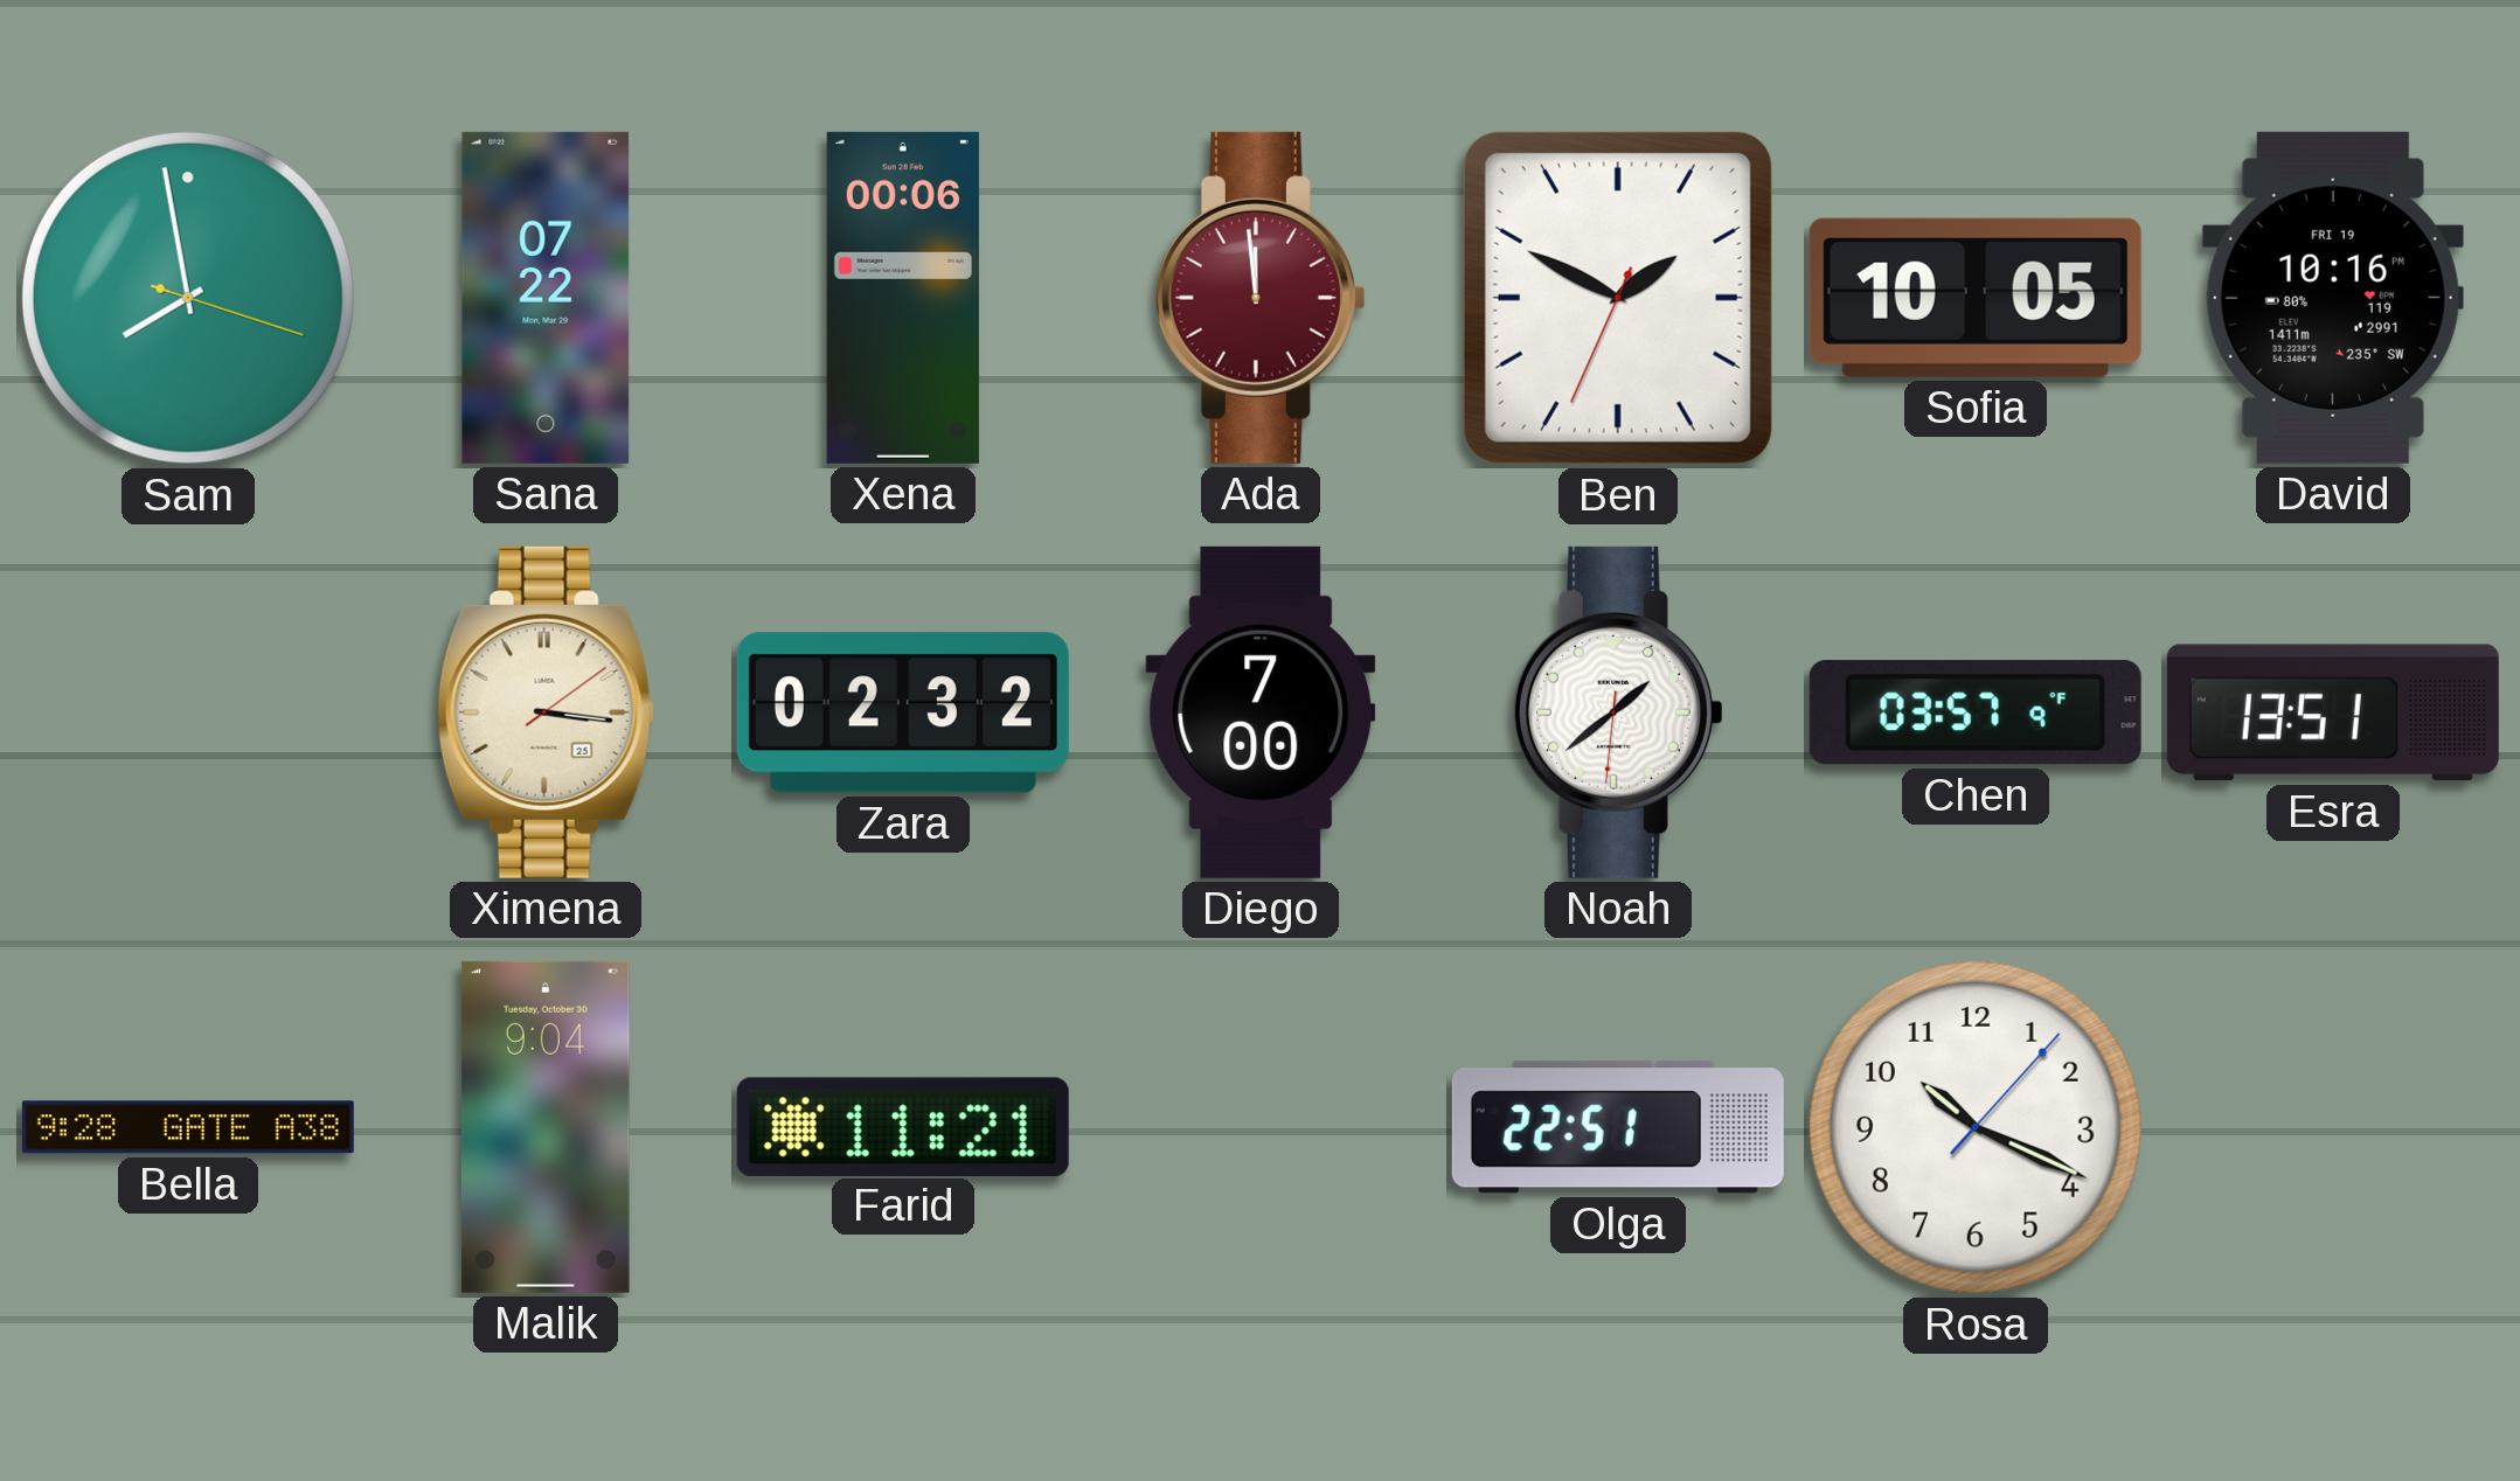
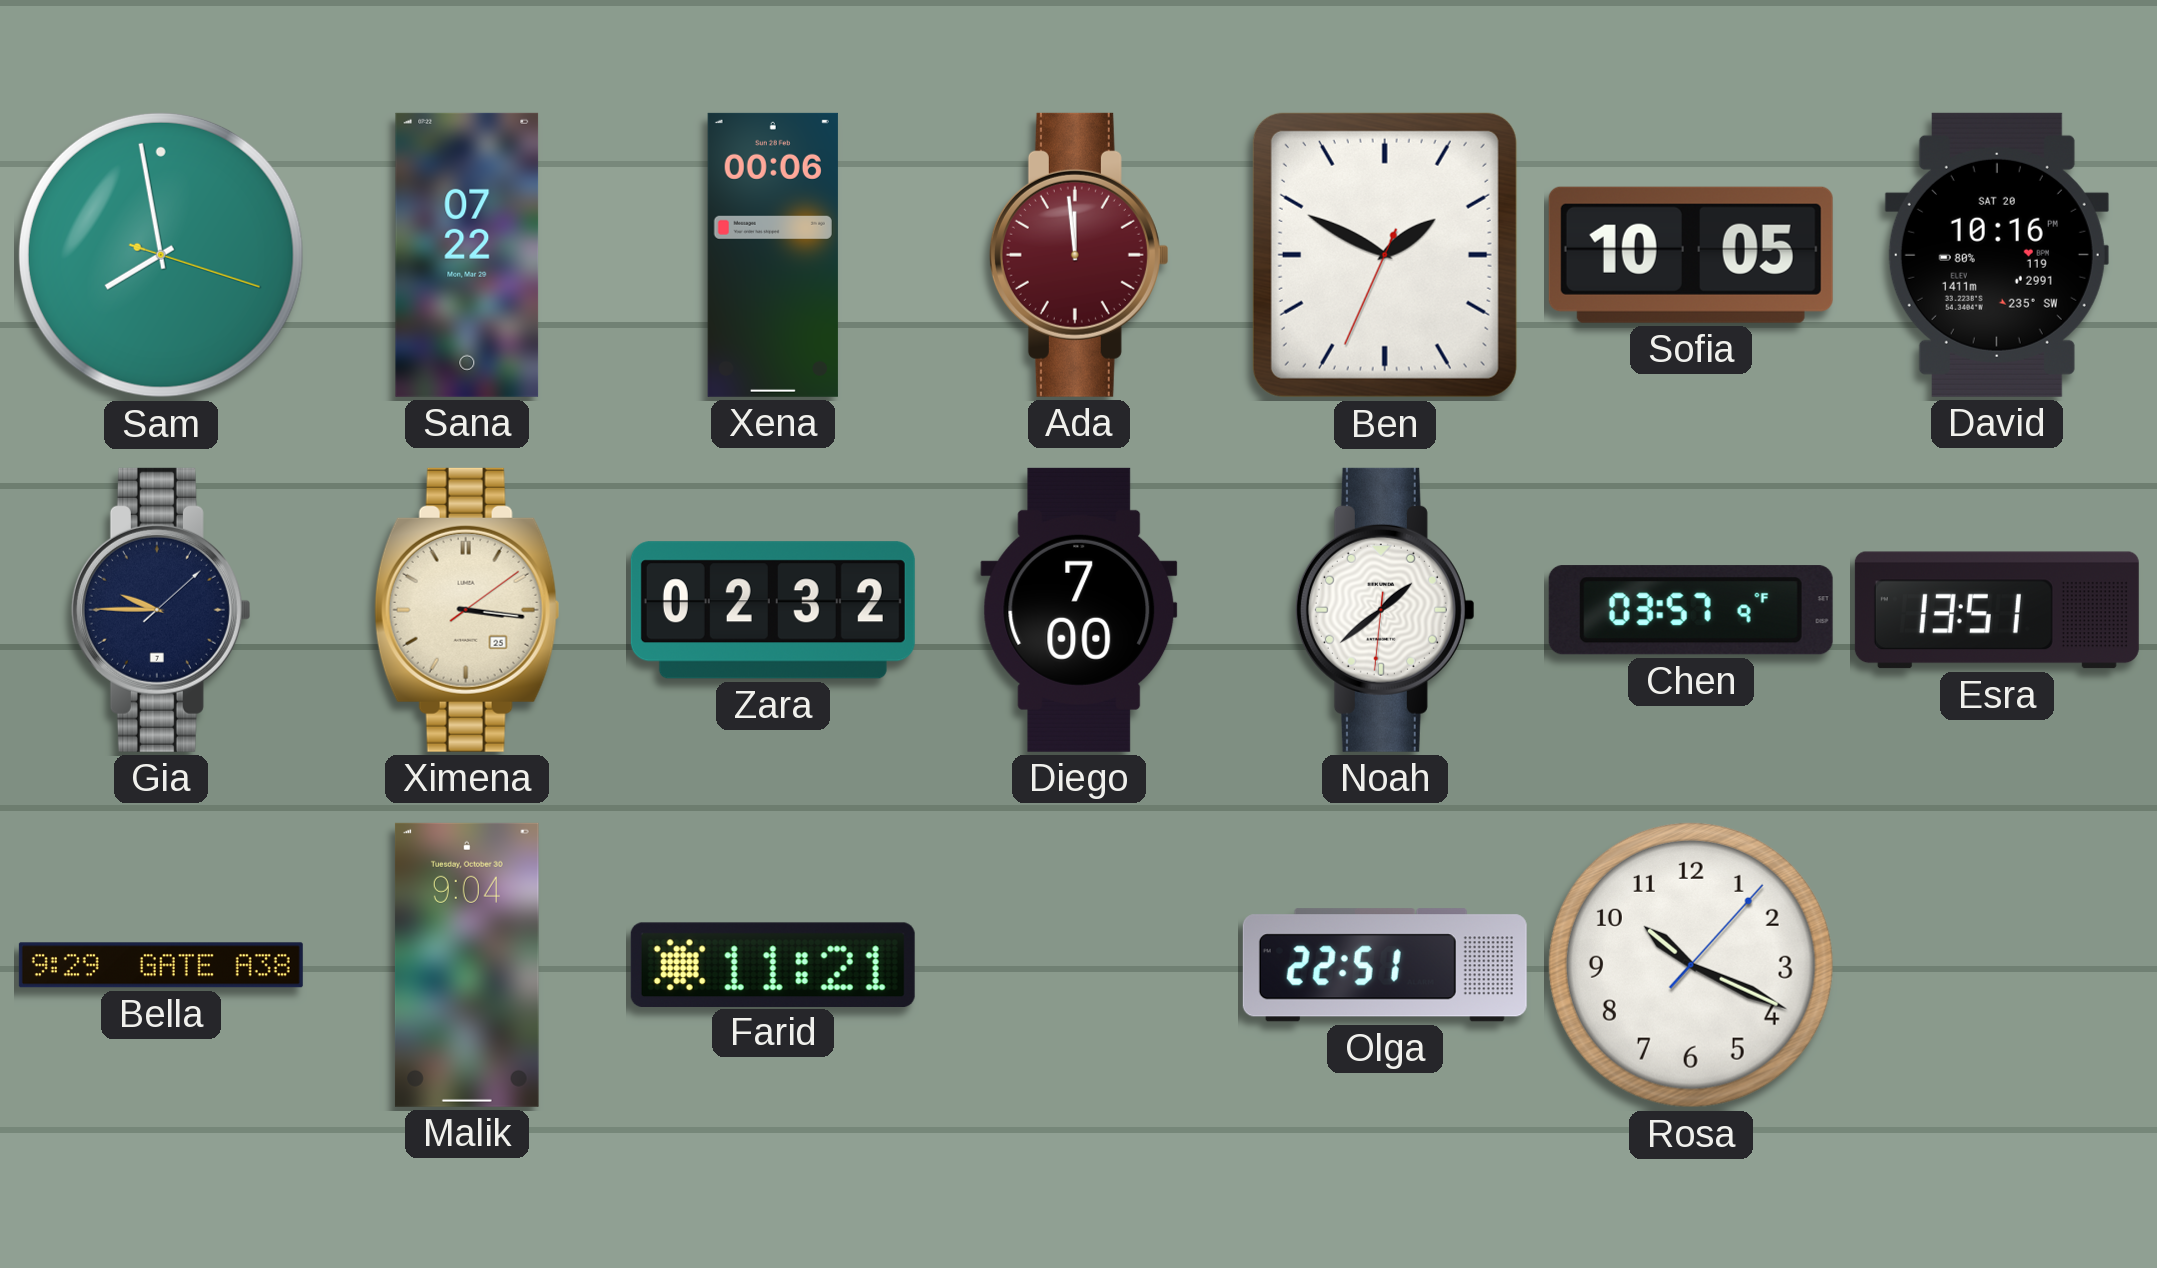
David date: FRI 19 -> SAT 20
Gia: none -> 9:45
Bella: 9:28 -> 9:29
